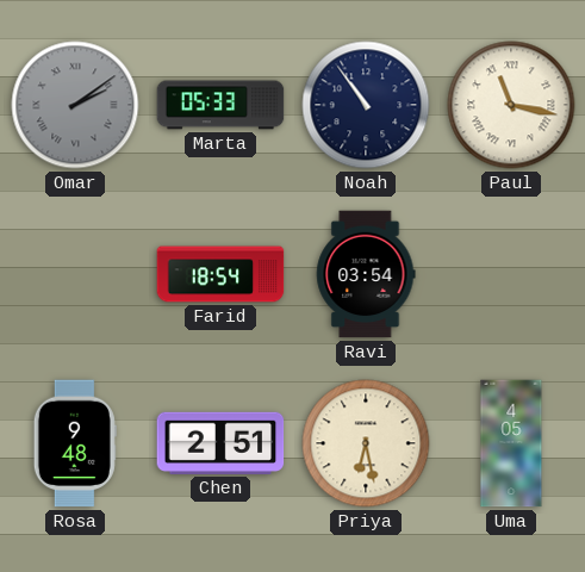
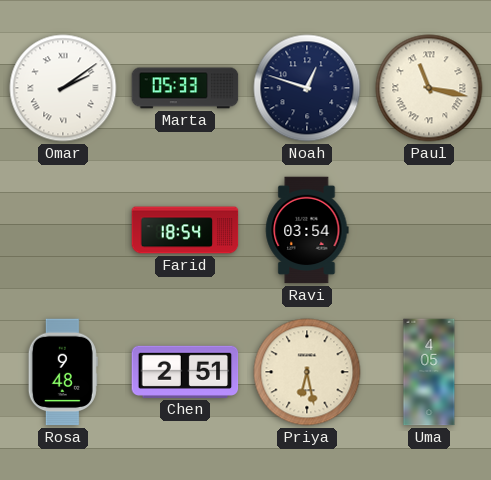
Omar dial: grey -> white
Noah: 10:54 -> 12:48
